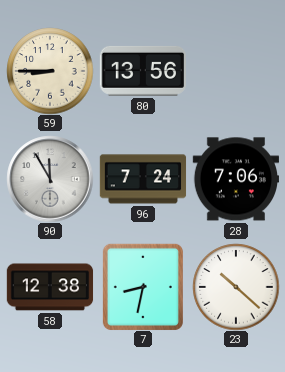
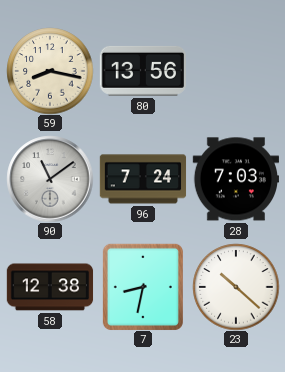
59: 8:45 -> 8:17
90: 11:55 -> 11:09
28: 7:06 -> 7:03
